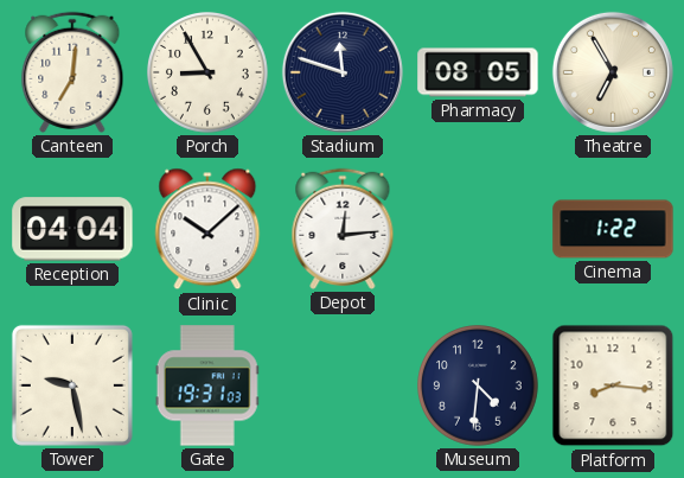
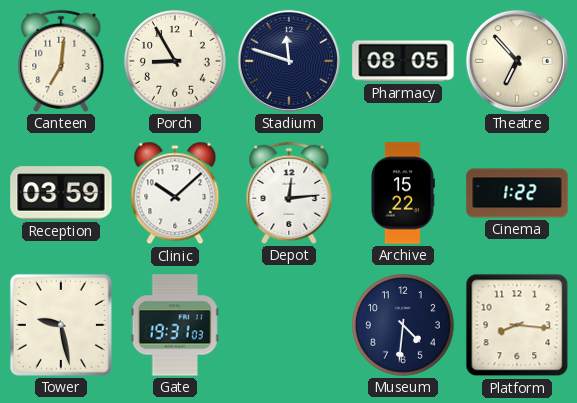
Theatre: 6:55 -> 6:53
Reception: 04:04 -> 03:59
Archive: none -> 15:22
